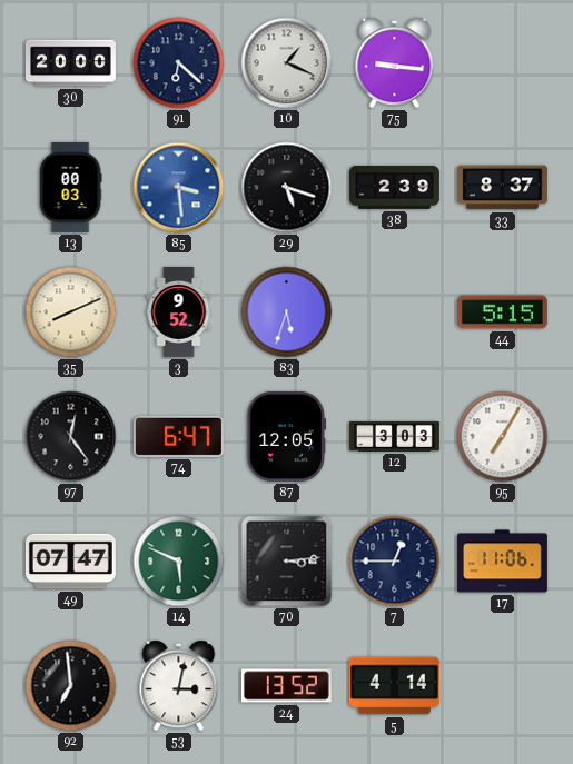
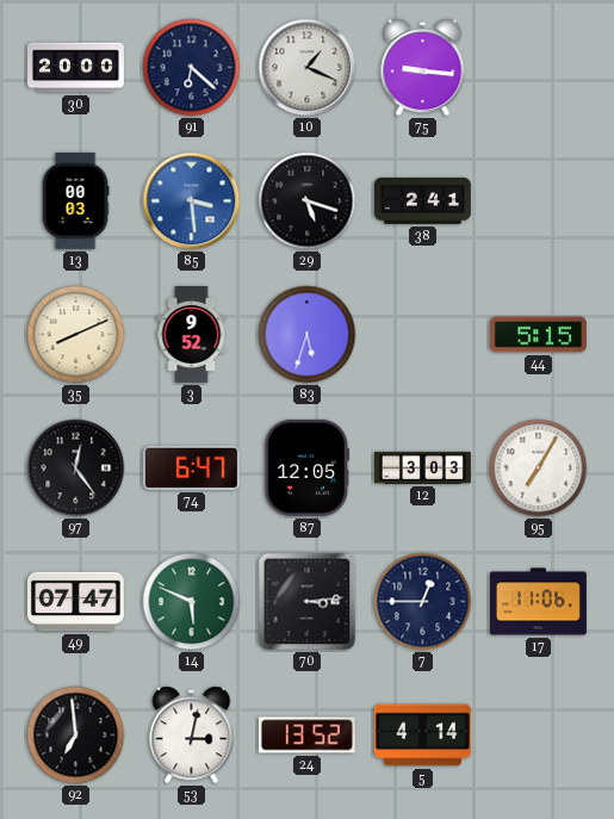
38: 2:39 -> 2:41
33: 8:37 -> none
